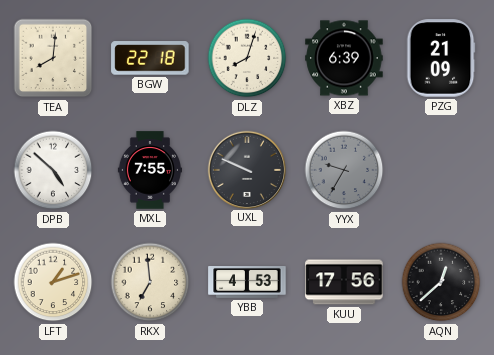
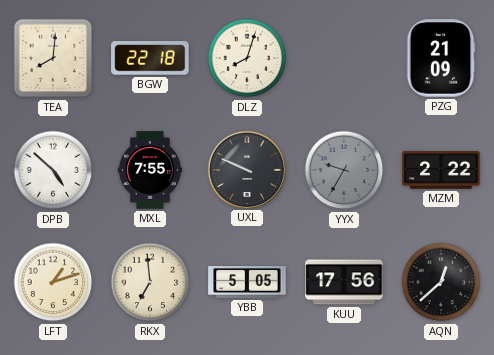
XBZ: 6:39 -> none
MZM: none -> 2:22
YBB: 4:53 -> 5:05
